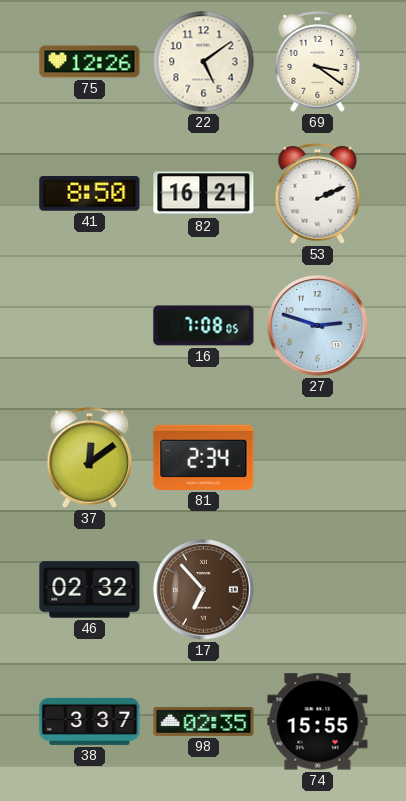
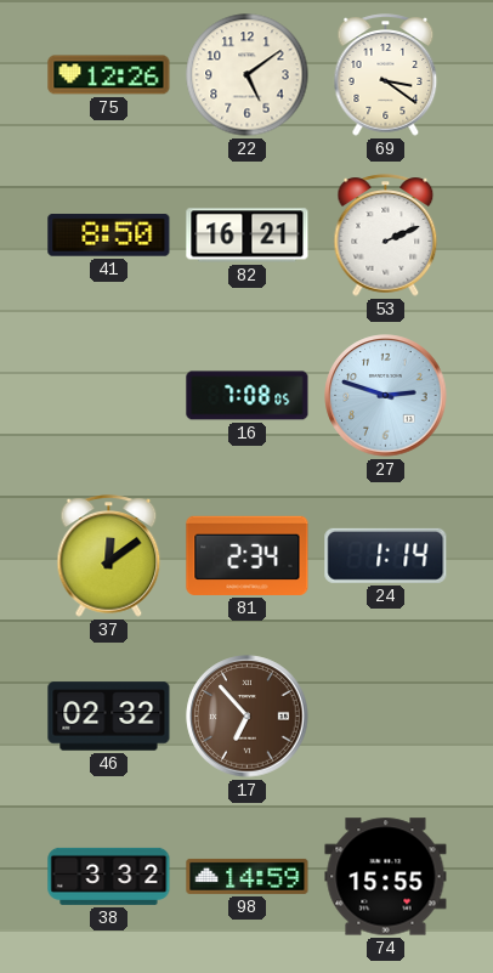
24: none -> 1:14
38: 3:37 -> 3:32
98: 02:35 -> 14:59
